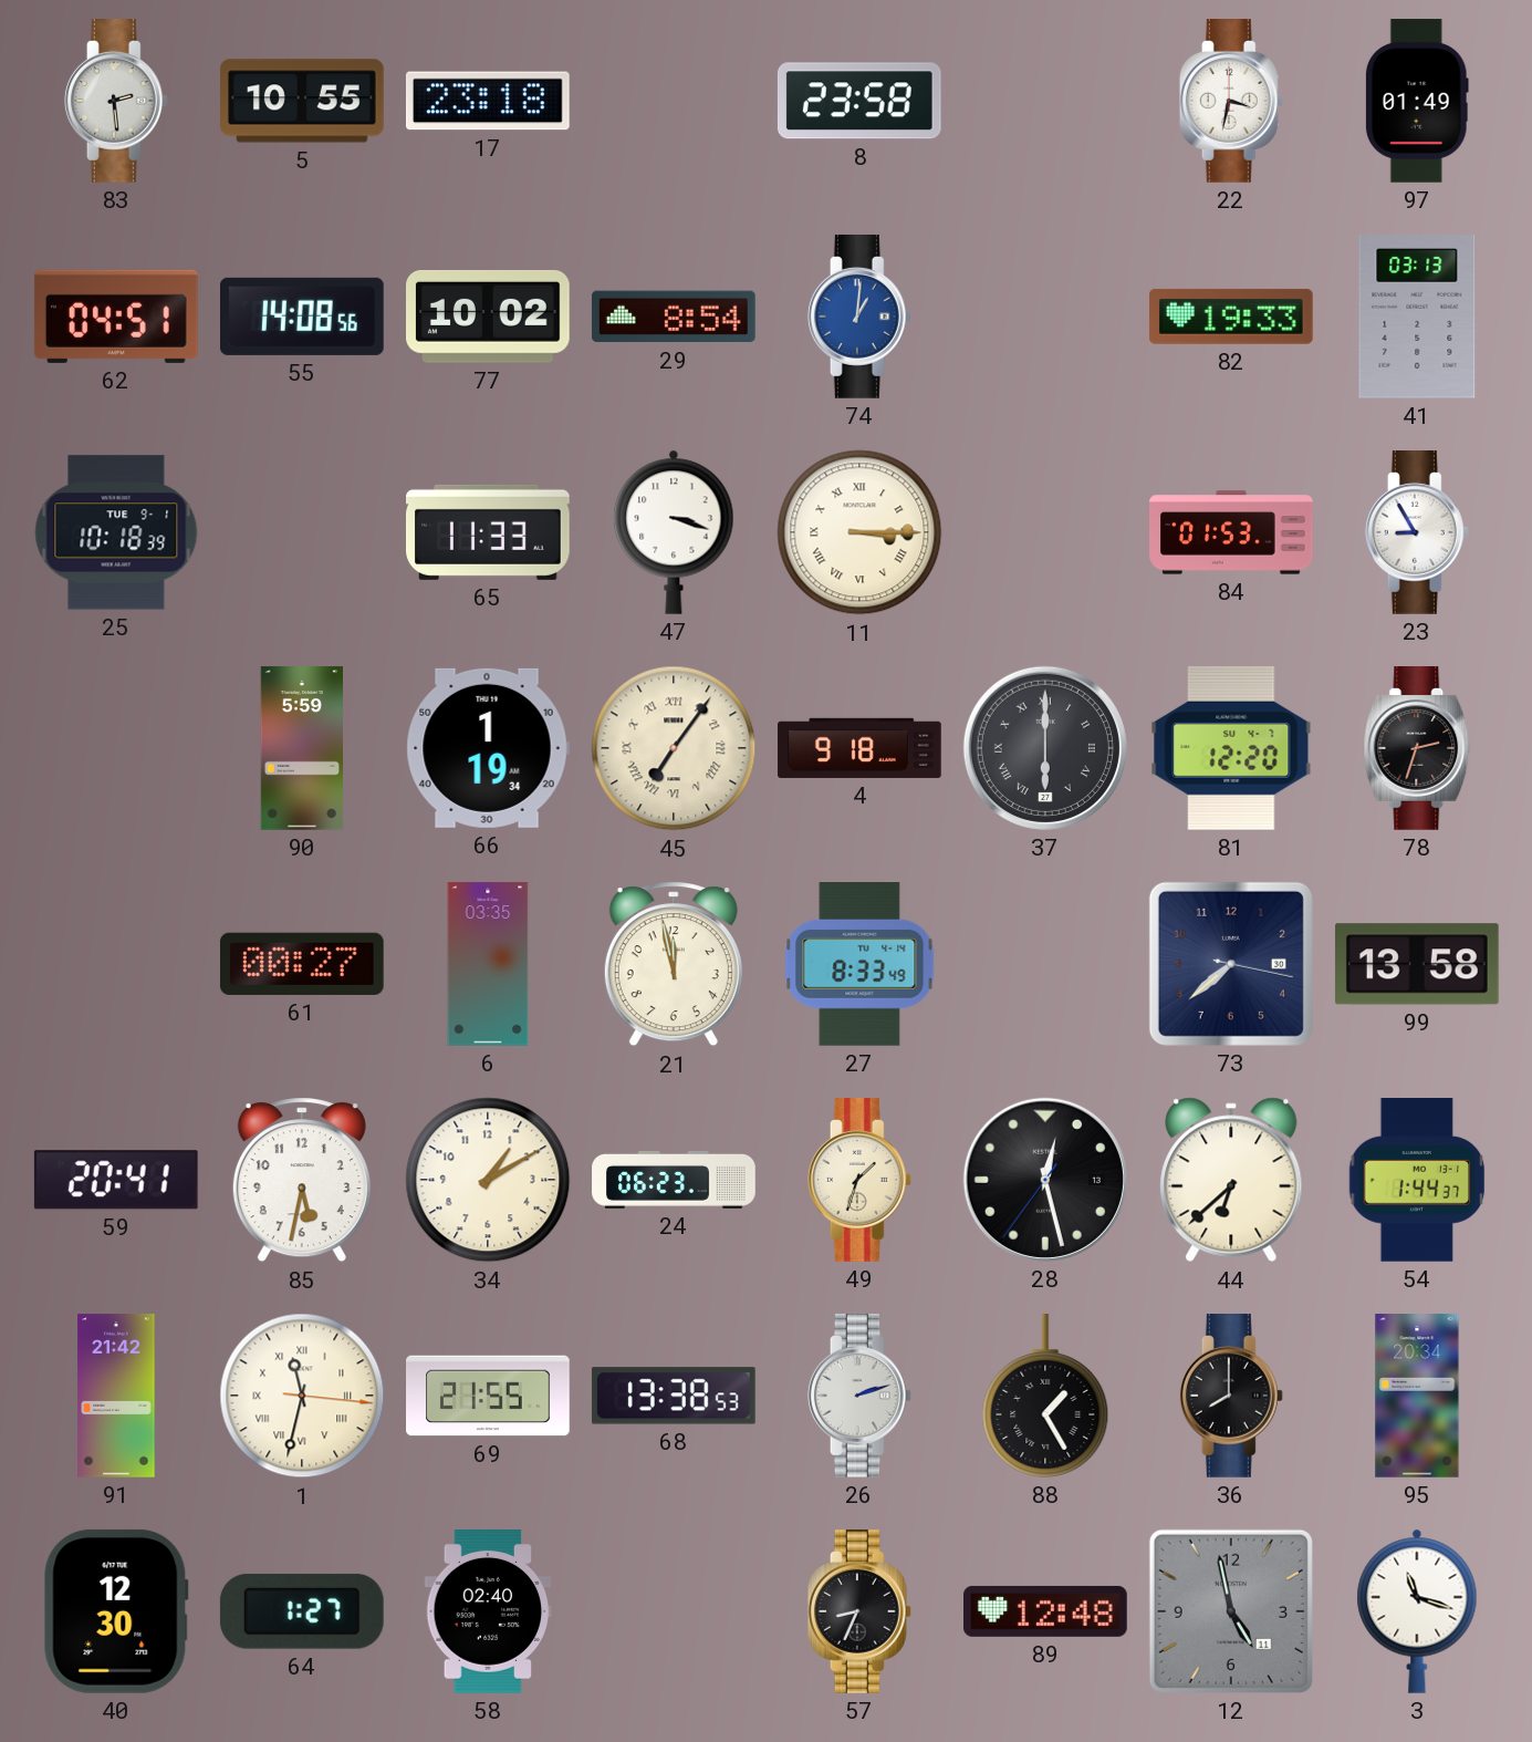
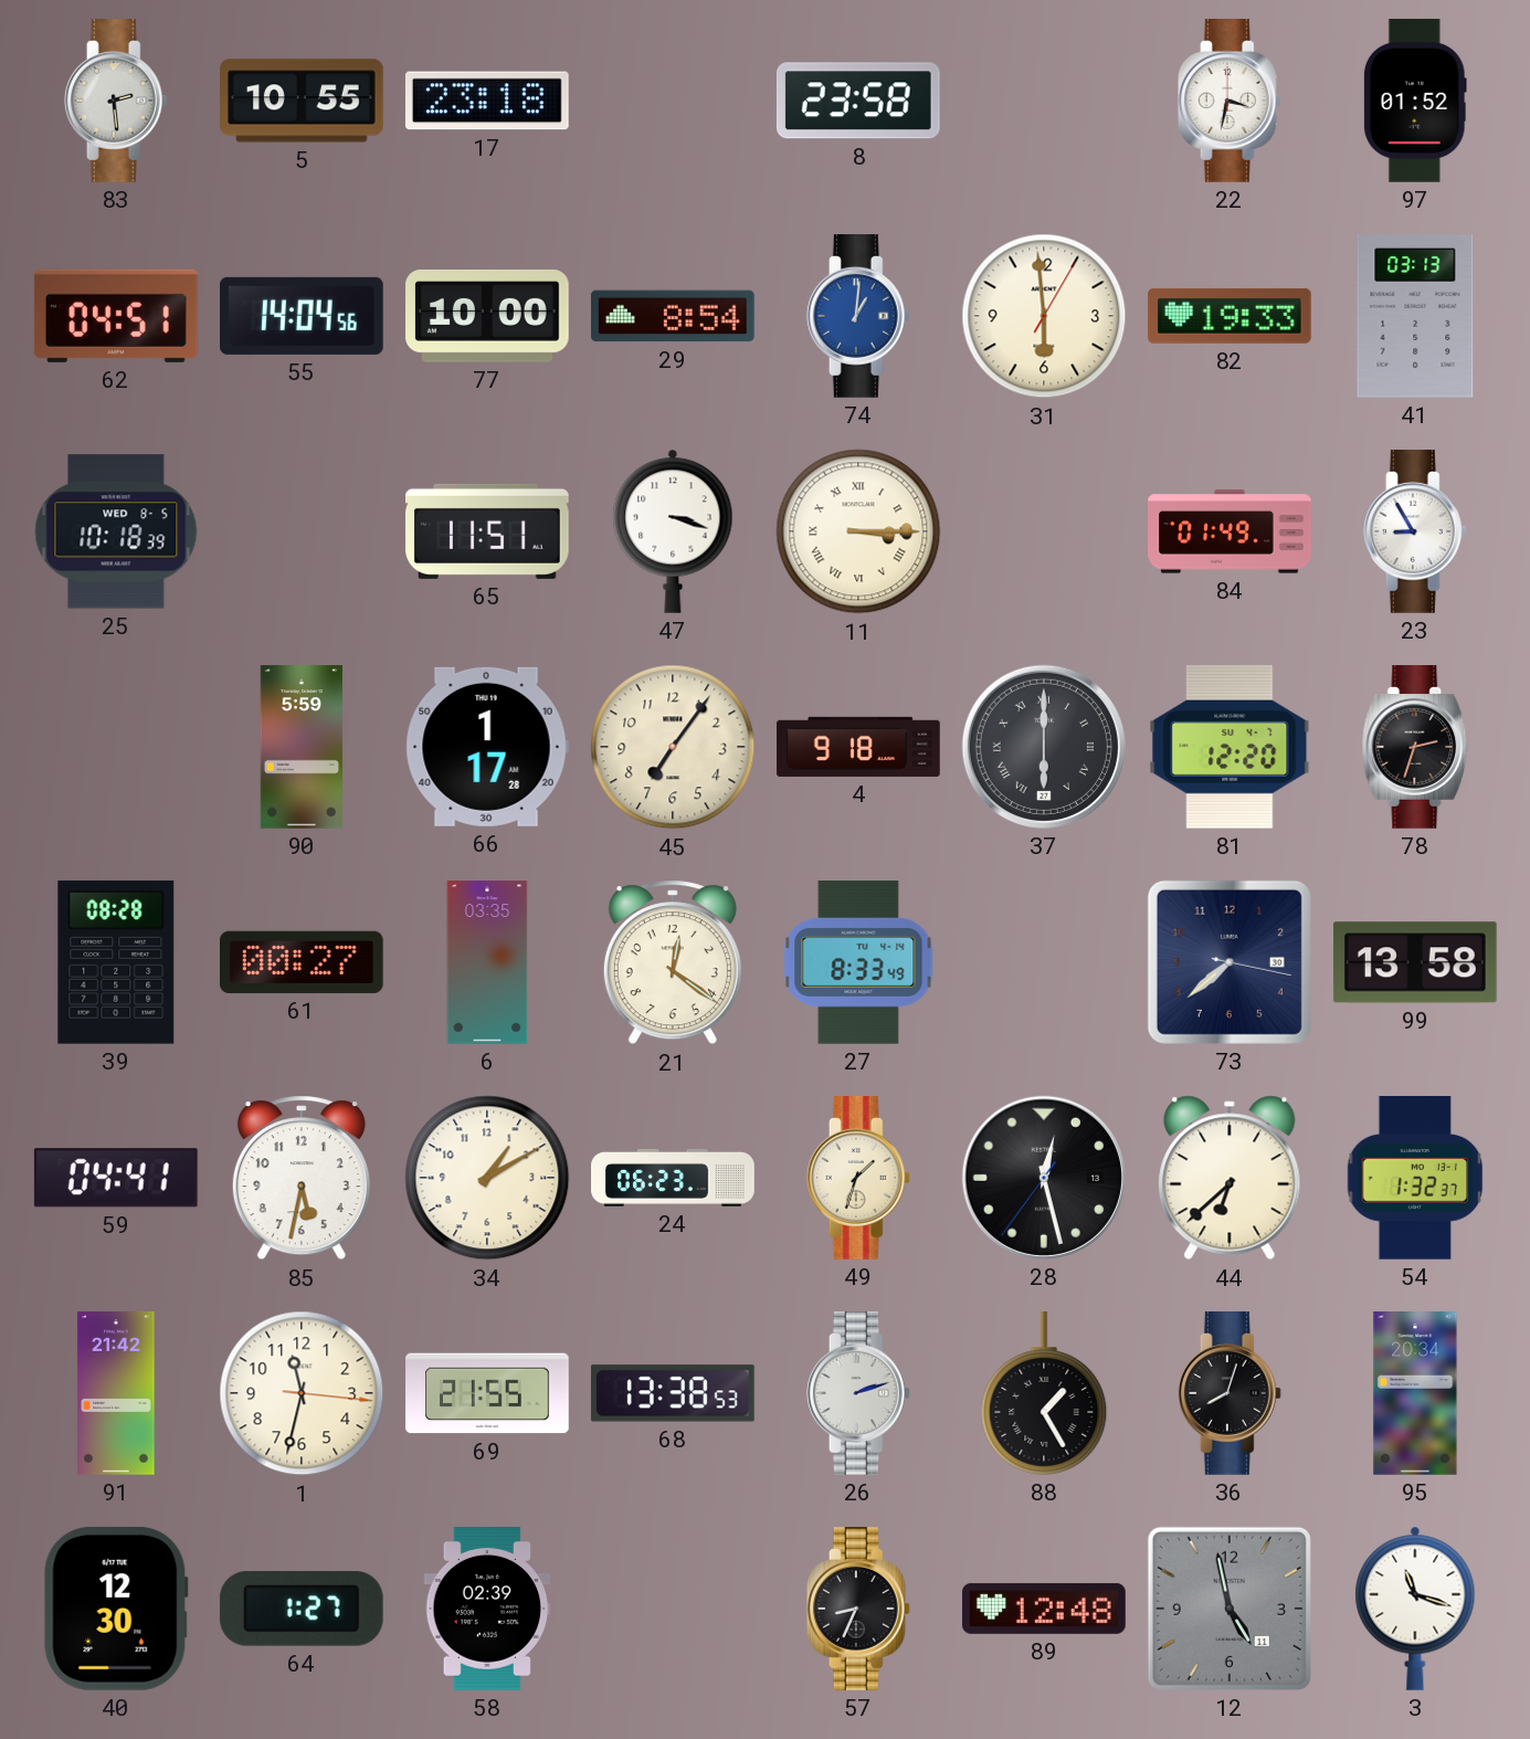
97: 01:49 -> 01:52
55: 14:08 -> 14:04
77: 10:02 -> 10:00
31: none -> 5:59
25 date: TUE 9-1 -> WED 8-5
65: 11:33 -> 11:51
84: 01:53 -> 01:49
66: 1:19 -> 1:17
45 numerals: Roman -> Arabic
39: none -> 08:28
21: 11:58 -> 12:21
59: 20:41 -> 04:41
54: 1:44 -> 1:32
1 numerals: Roman -> Arabic
36: 8:00 -> 8:03
58: 02:40 -> 02:39
